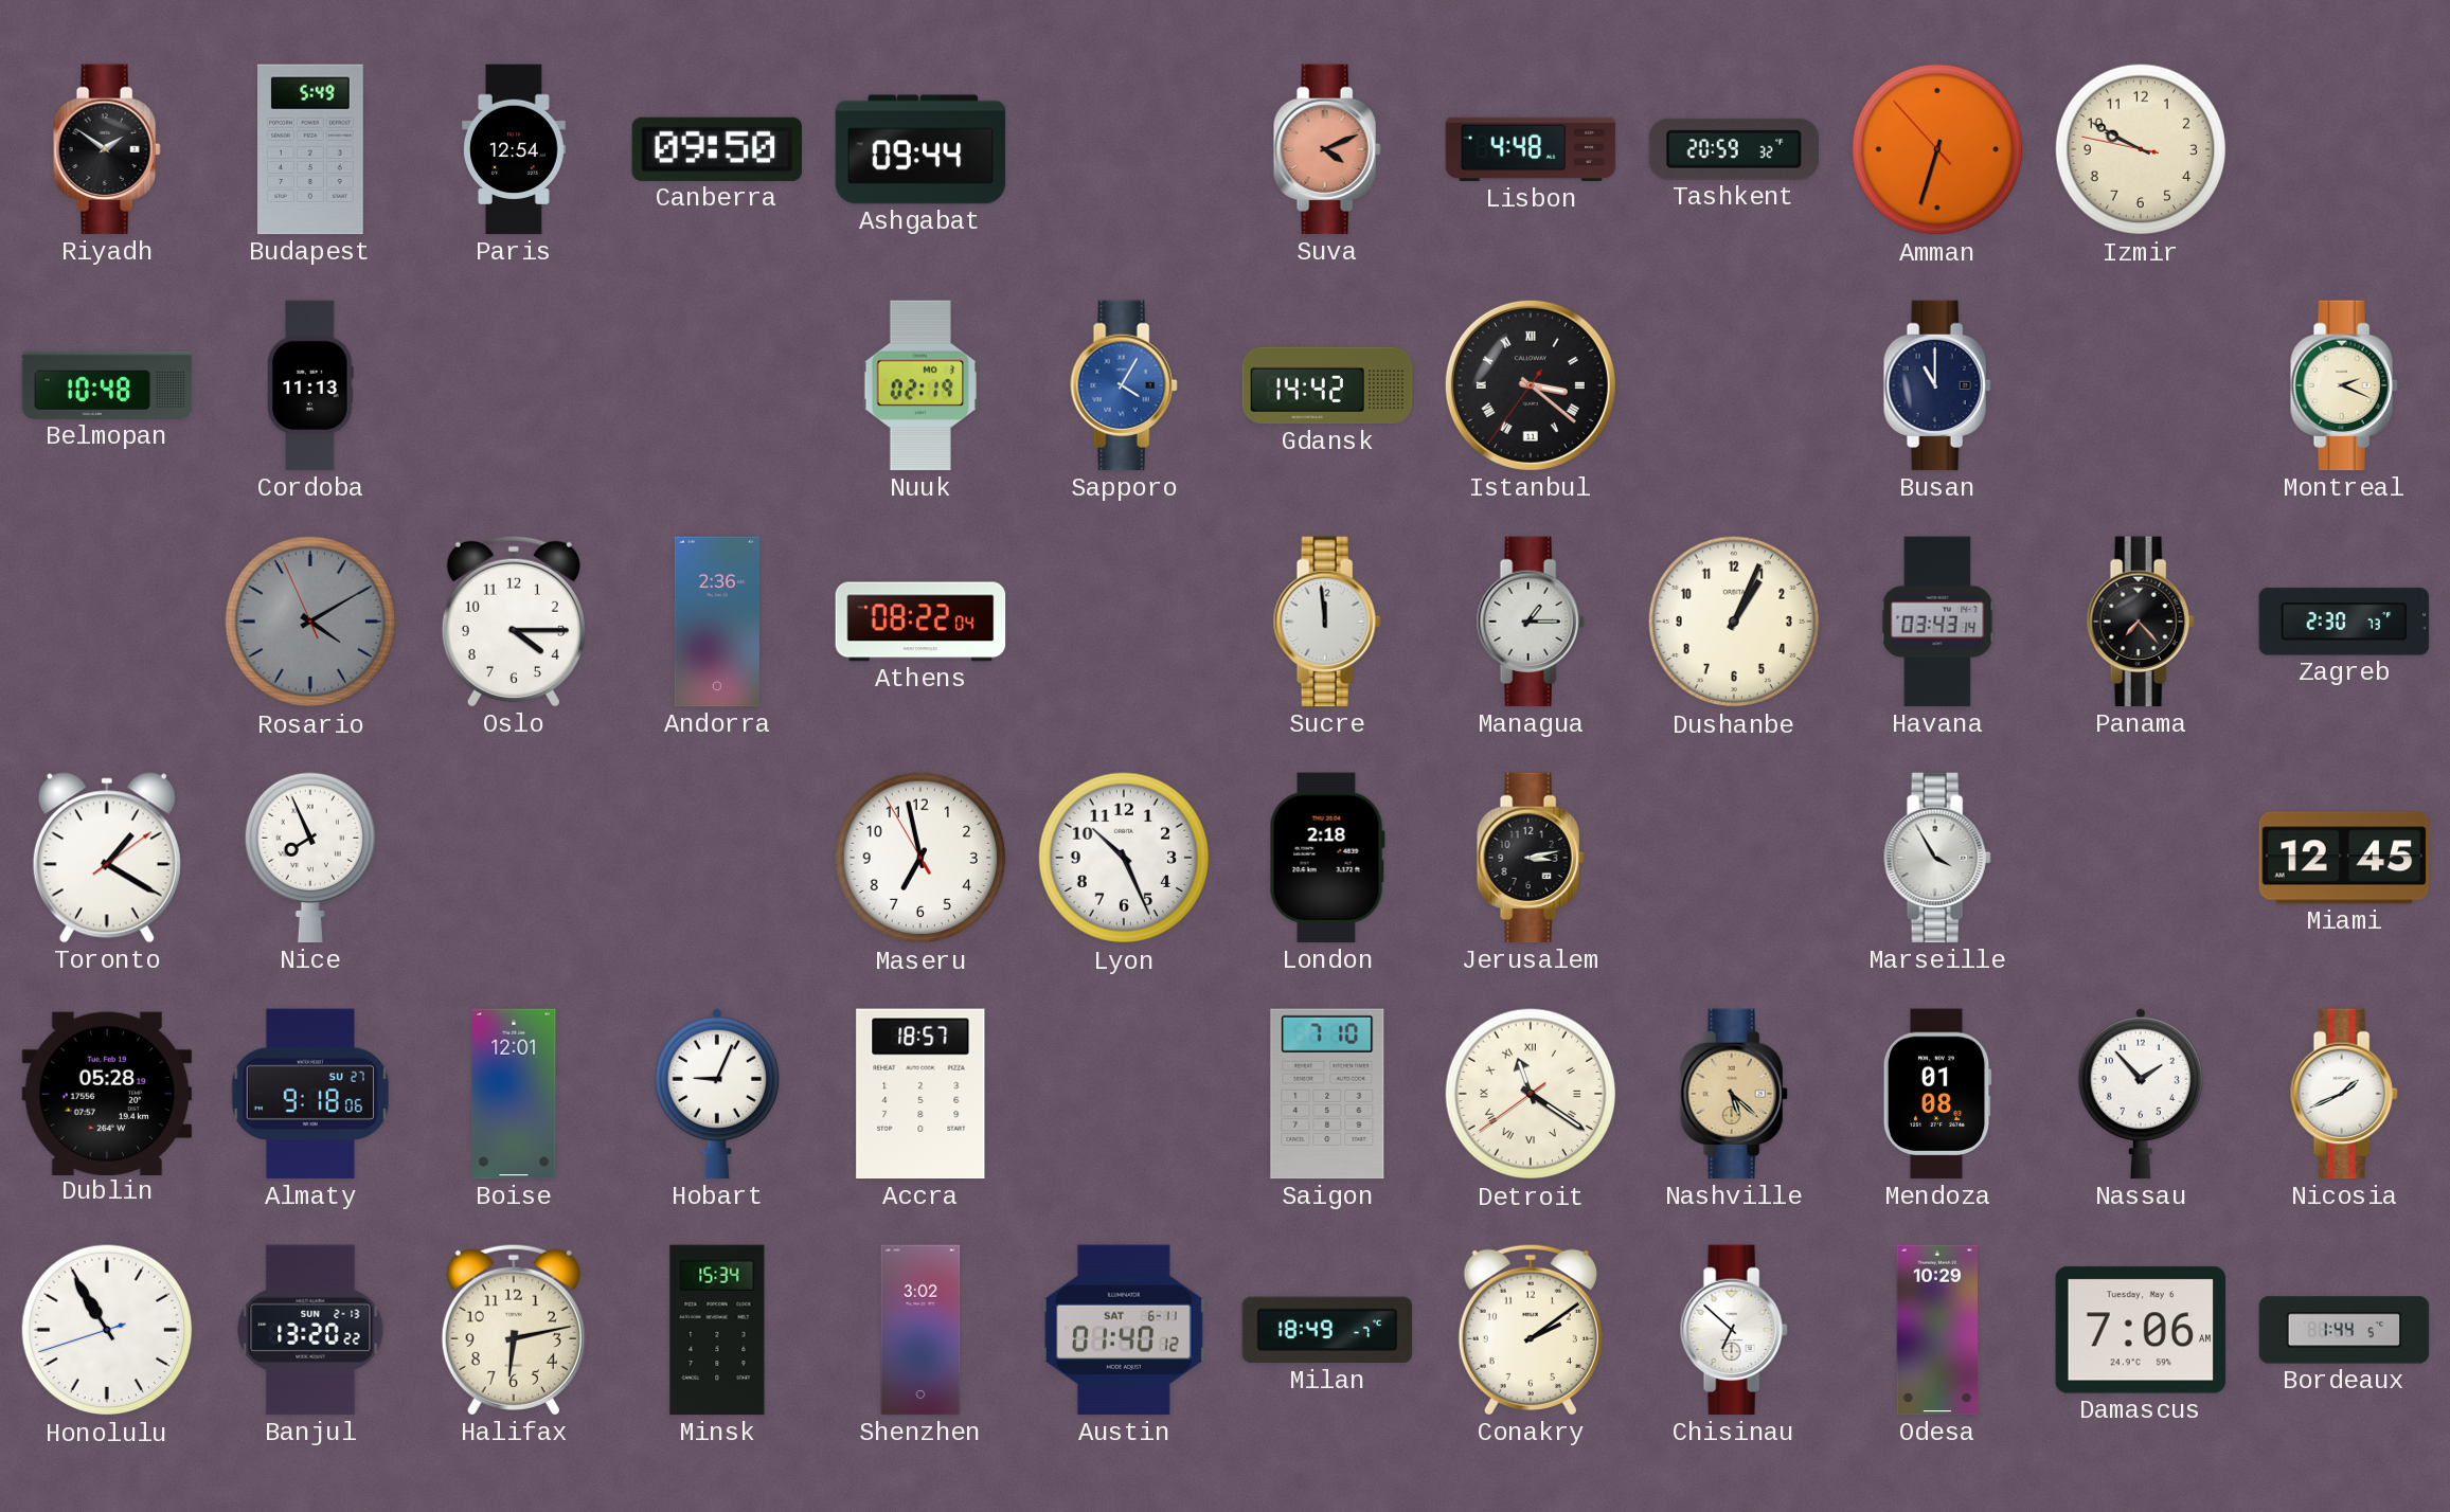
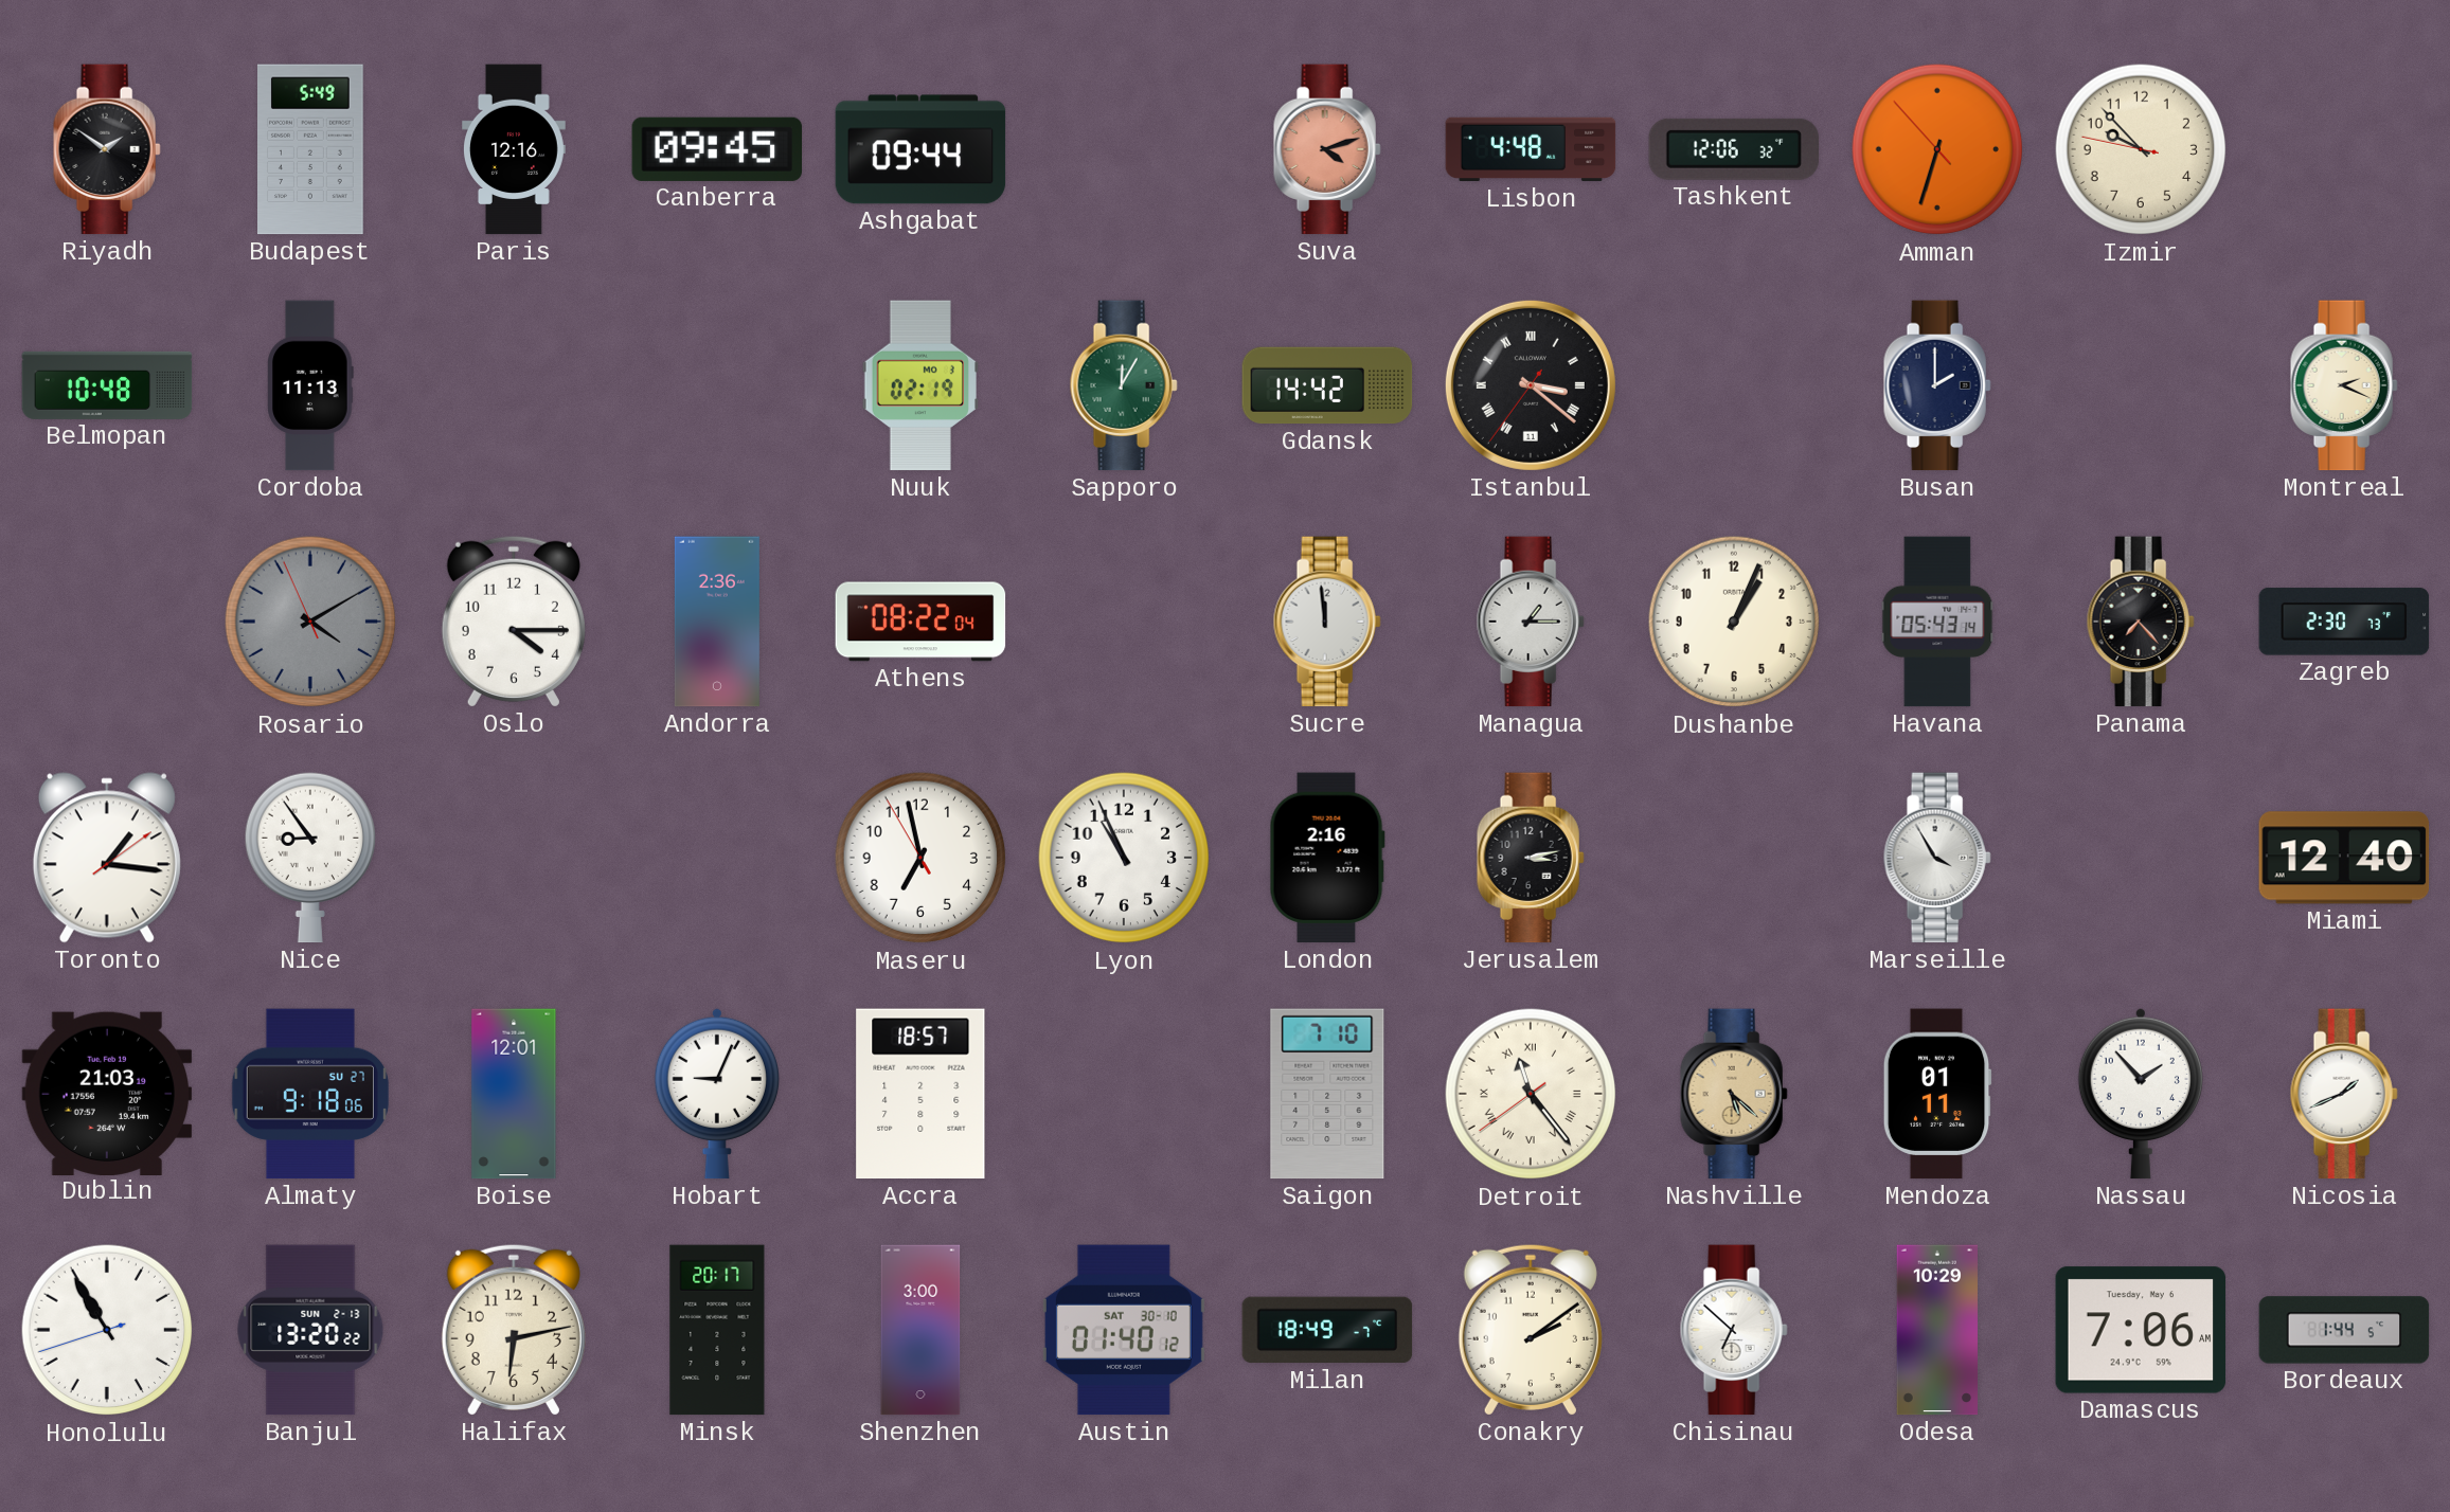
Paris: 12:54 -> 12:16
Canberra: 09:50 -> 09:45
Suva: 4:11 -> 4:12
Tashkent: 20:59 -> 12:06
Izmir: 9:49 -> 9:52
Sapporo: 4:05 -> 12:05
Sapporo dial: blue -> green
Busan: 11:00 -> 2:00
Havana: 03:43 -> 05:43
Toronto: 1:20 -> 1:16
Nice: 7:56 -> 8:54
Lyon: 10:26 -> 10:56
London: 2:18 -> 2:16
Miami: 12:45 -> 12:40
Dublin: 05:28 -> 21:03
Detroit: 11:20 -> 11:23
Mendoza: 01:08 -> 01:11
Minsk: 15:34 -> 20:17
Shenzhen: 3:02 -> 3:00
Austin date: SAT 6-11 -> SAT 30-10
